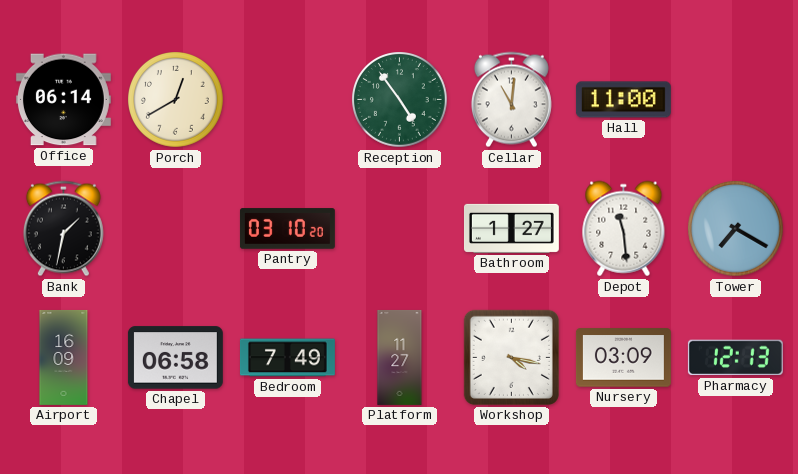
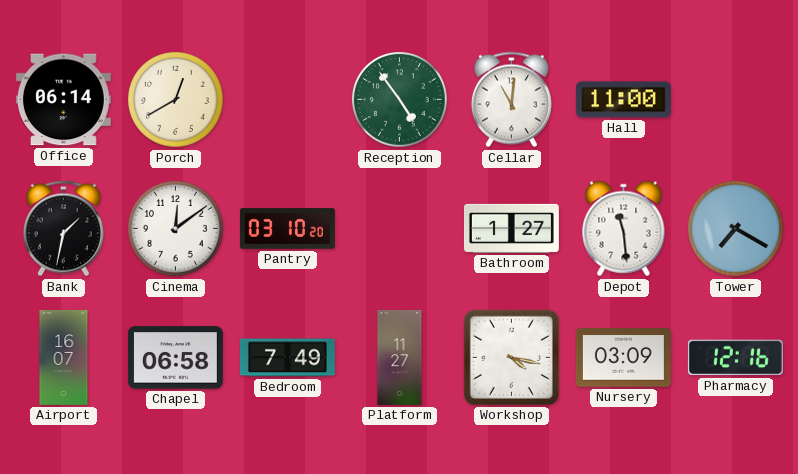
Cinema: none -> 12:09
Airport: 16:09 -> 16:07
Pharmacy: 12:13 -> 12:16
